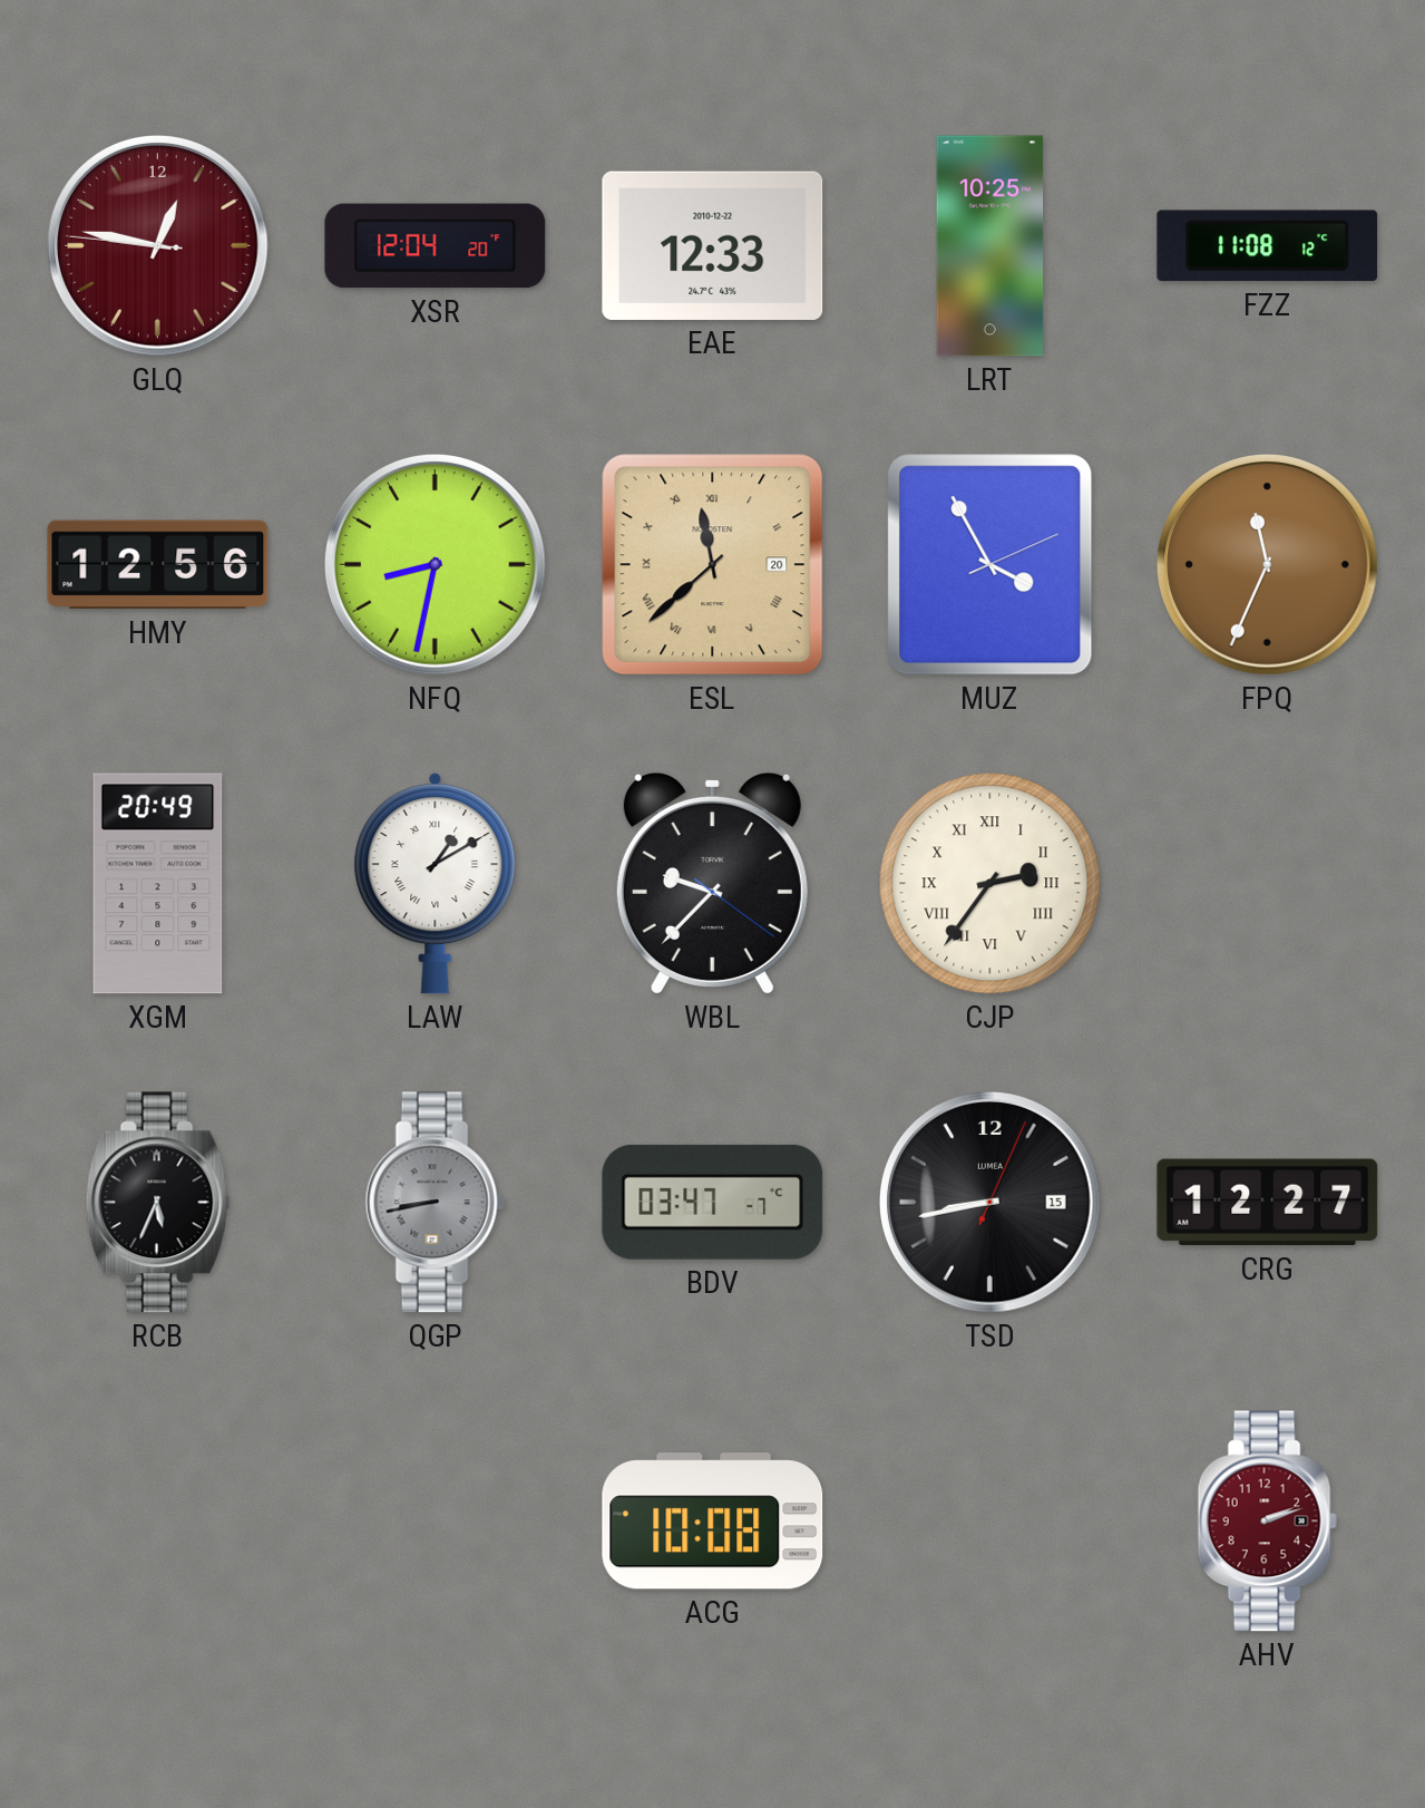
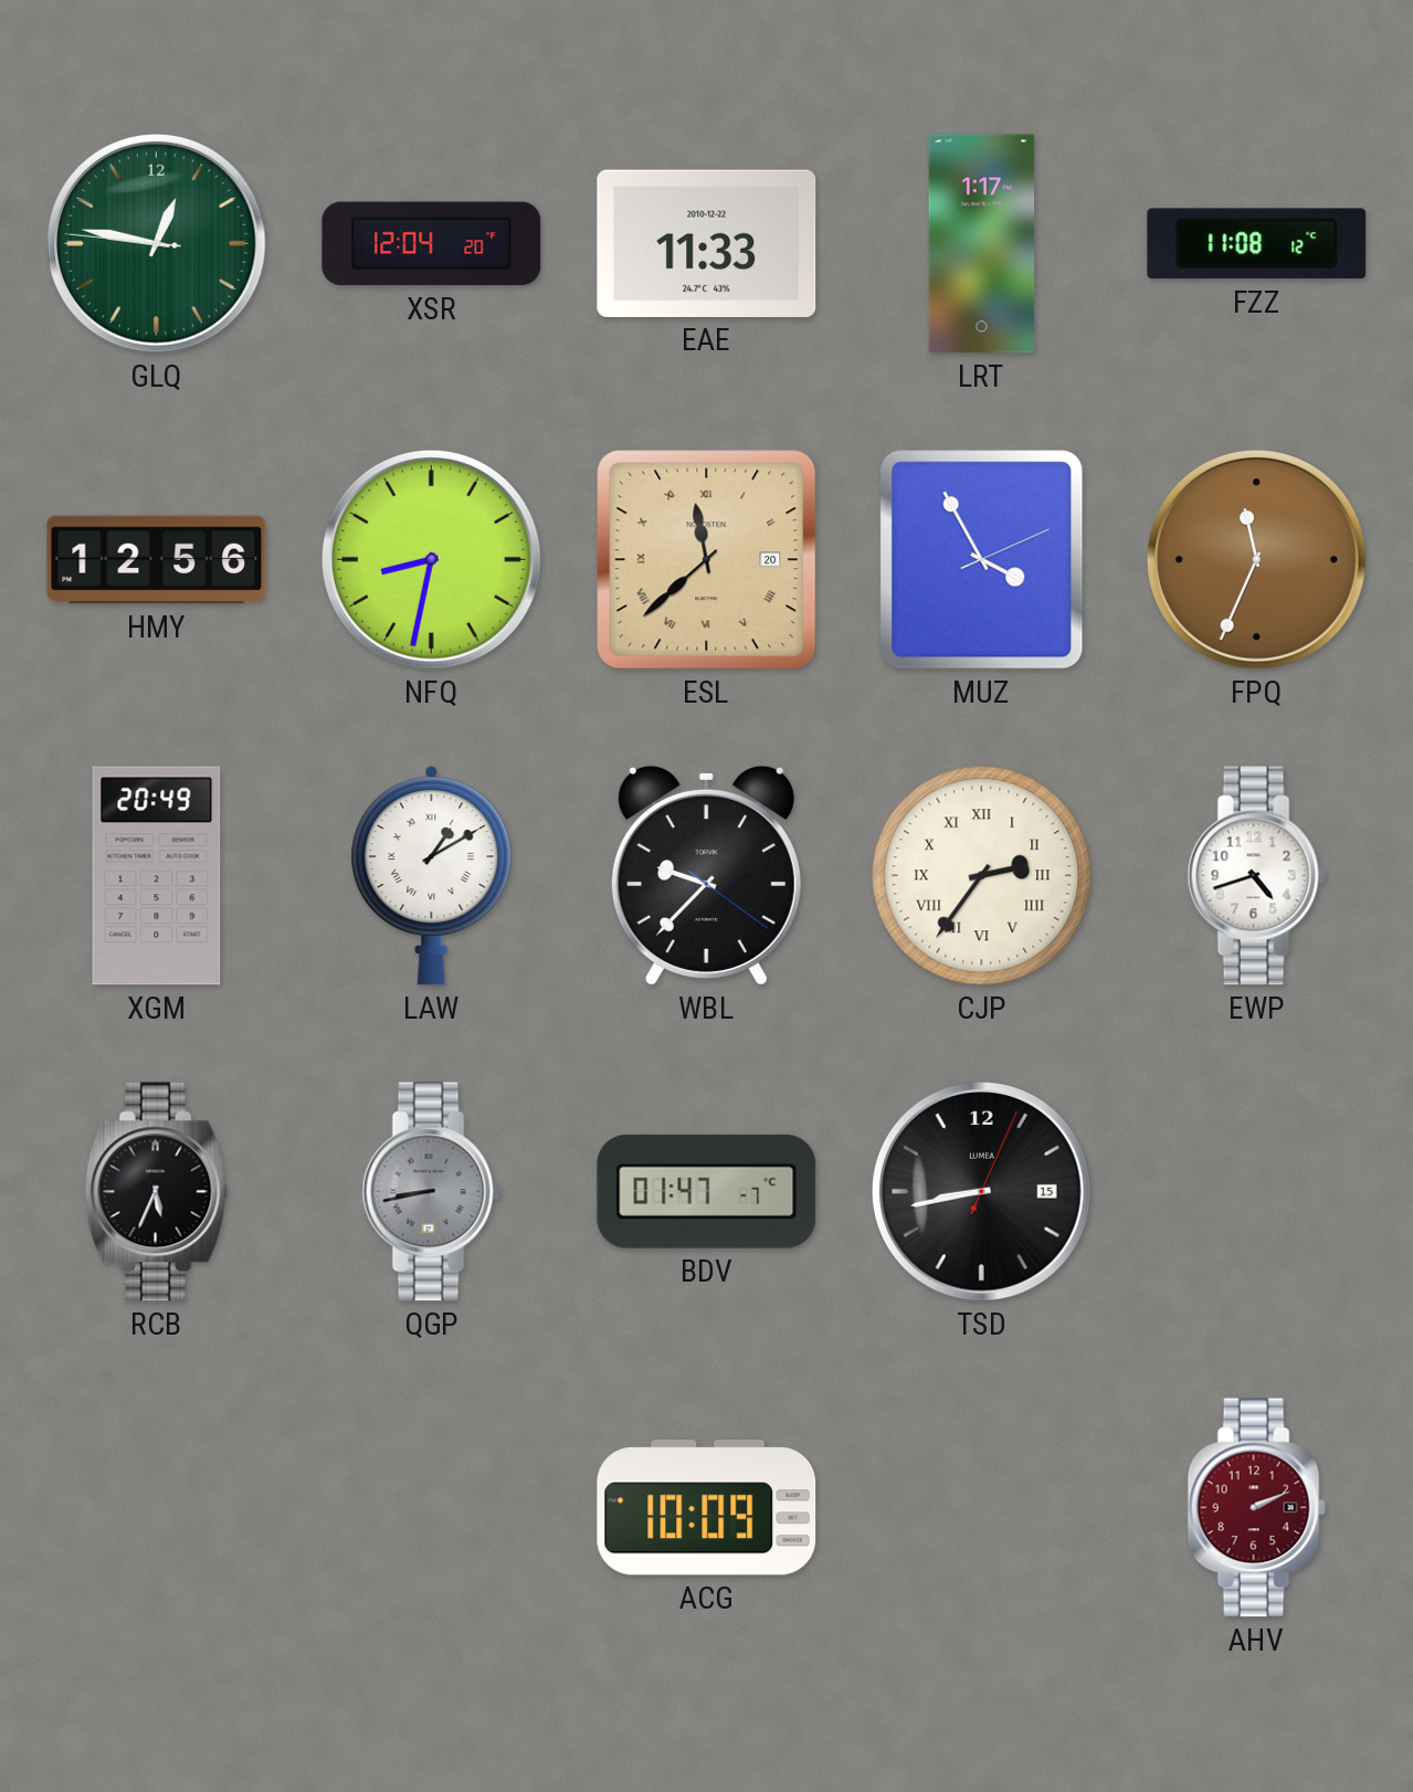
GLQ dial: burgundy -> green
EAE: 12:33 -> 11:33
LRT: 10:25 -> 1:17
EWP: none -> 4:42
BDV: 03:47 -> 01:47
CRG: 12:27 -> none
ACG: 10:08 -> 10:09
AHV: 2:12 -> 2:11
